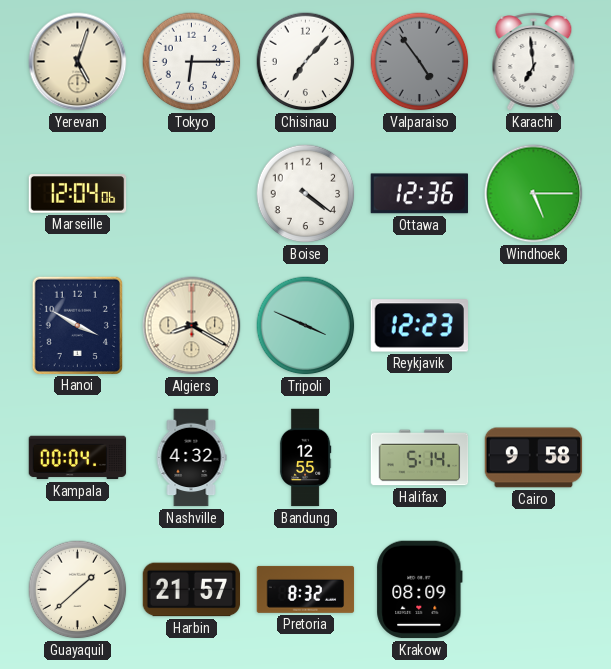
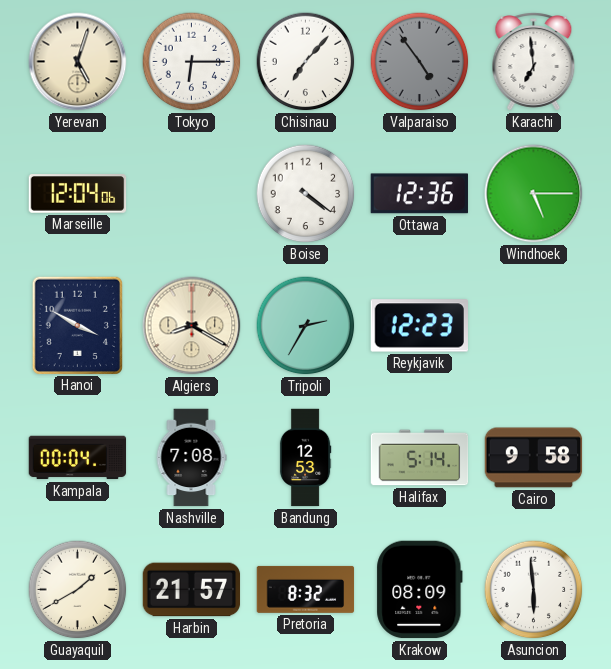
Tripoli: 3:49 -> 2:35
Nashville: 4:32 -> 7:08
Bandung: 12:55 -> 12:53
Guayaquil: 1:38 -> 1:40
Asuncion: none -> 5:59
